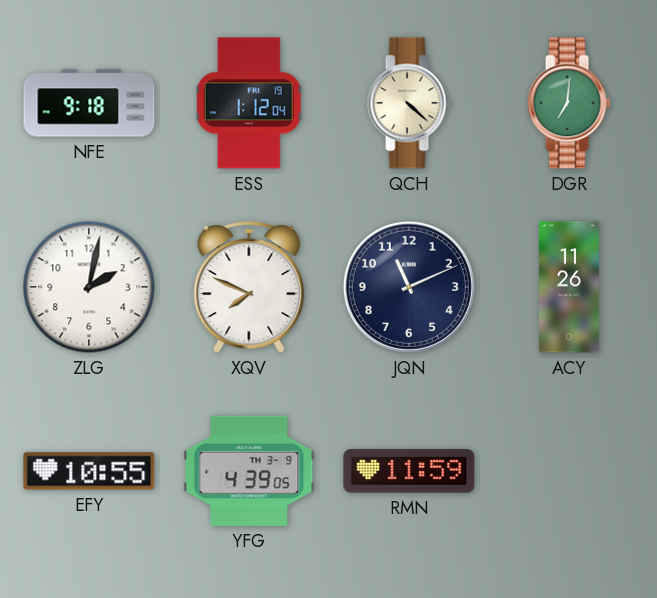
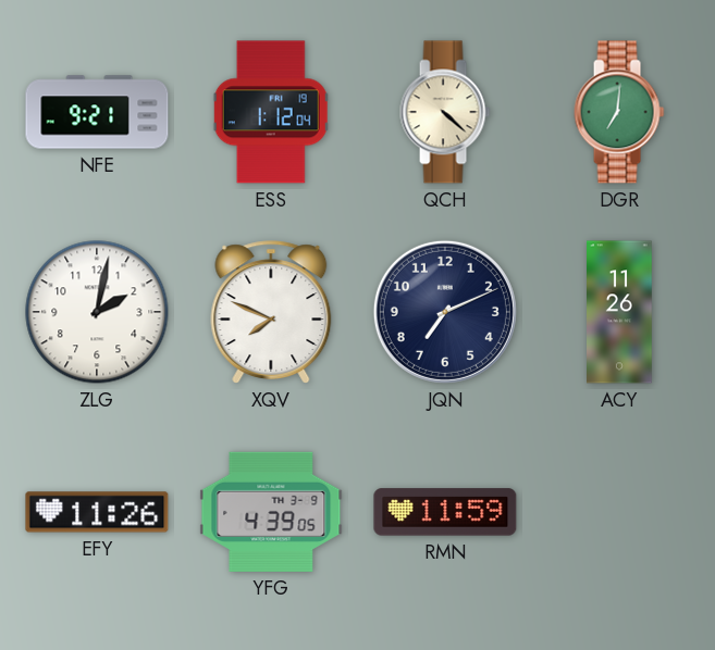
NFE: 9:18 -> 9:21
JQN: 11:11 -> 7:11
EFY: 10:55 -> 11:26
